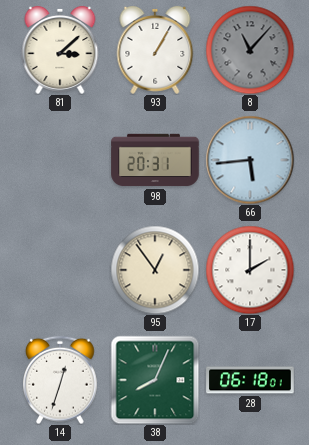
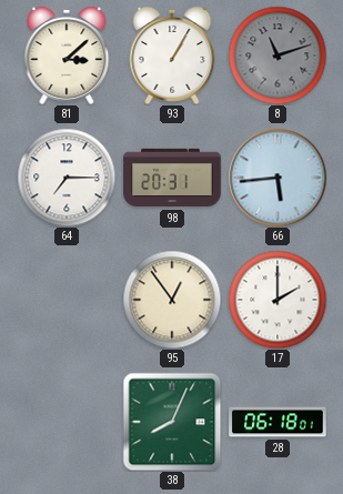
8: 11:07 -> 11:12
64: none -> 7:15
14: 12:33 -> none
